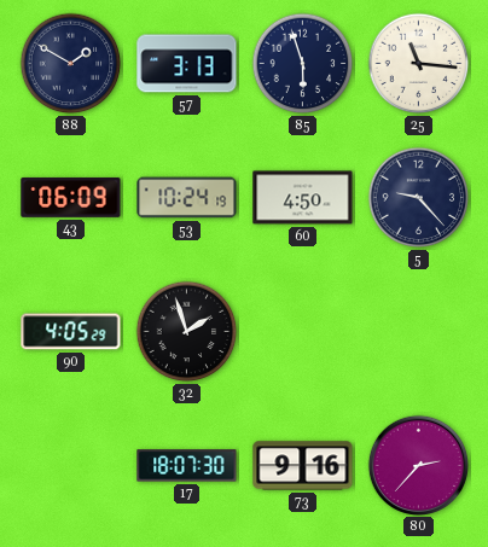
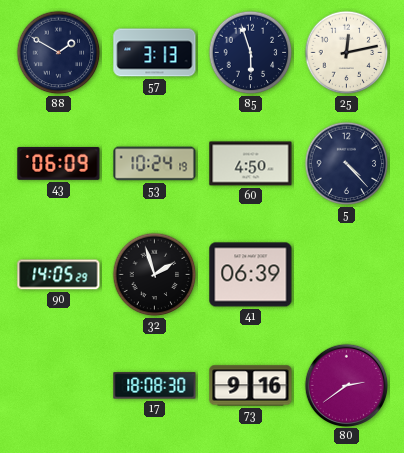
25: 11:16 -> 12:13
5: 9:23 -> 4:23
90: 4:05 -> 14:05
41: none -> 06:39
17: 18:07 -> 18:08
80: 2:37 -> 2:39
